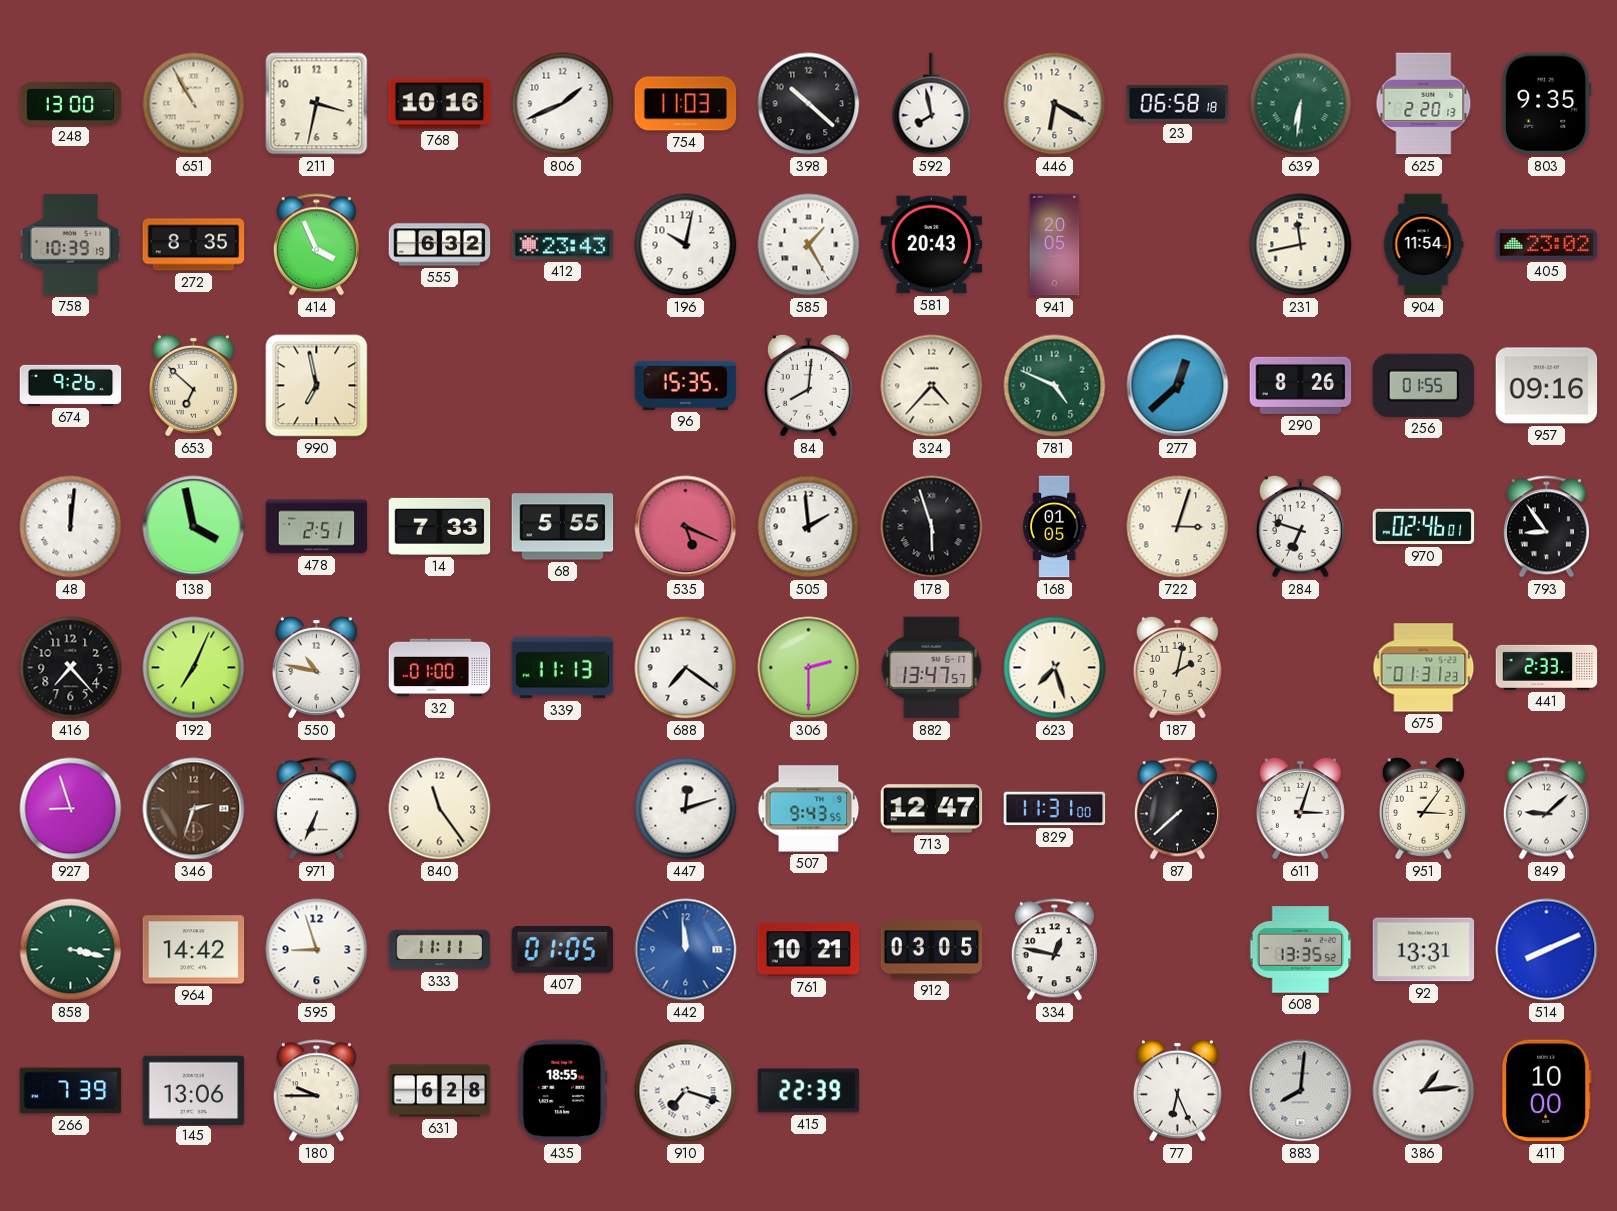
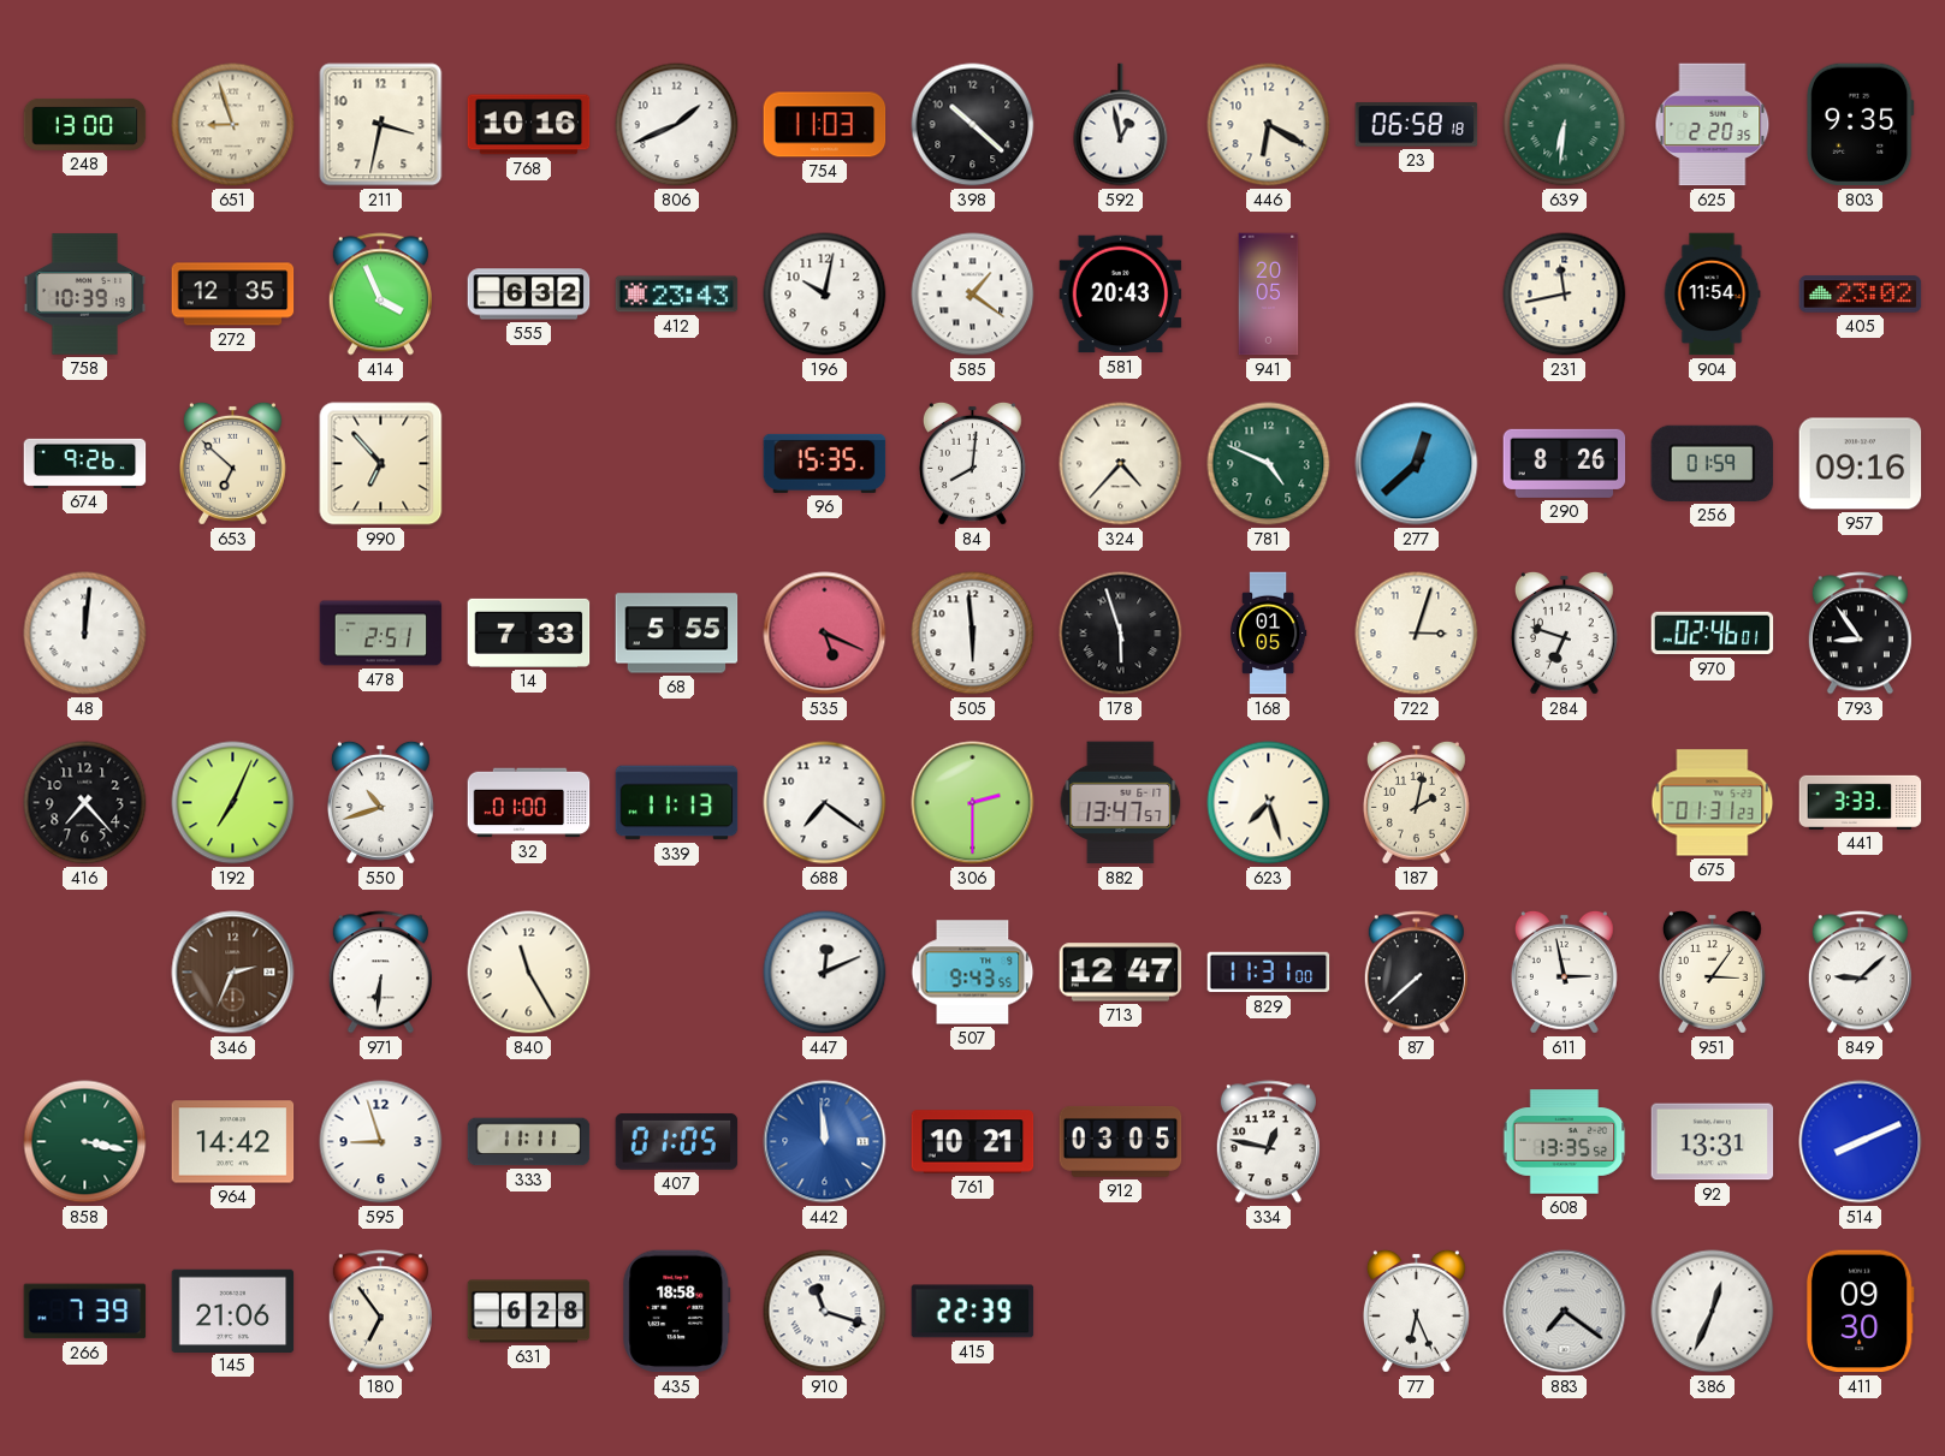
651: 10:55 -> 8:57
592: 7:58 -> 12:58
625: 2:20:13 -> 2:20:35
272: 8:35 -> 12:35
585: 1:25 -> 1:21
990: 6:58 -> 6:53
256: 01:55 -> 01:59
138: 3:58 -> none
505: 1:59 -> 5:59
550: 10:47 -> 10:42
441: 2:33 -> 3:33
927: 8:57 -> none
346: 2:33 -> 2:34
971: 6:34 -> 6:31
840: 11:24 -> 11:25
447: 12:12 -> 12:11
611: 3:03 -> 2:58
145: 13:06 -> 21:06
180: 9:45 -> 6:54
435: 18:55 -> 18:58
910: 7:18 -> 11:18
883: 8:01 -> 7:21
386: 1:14 -> 12:34
411: 10:00 -> 09:30
